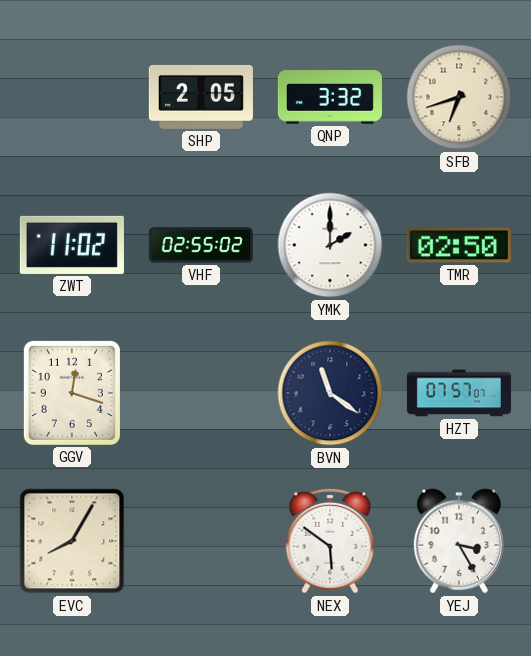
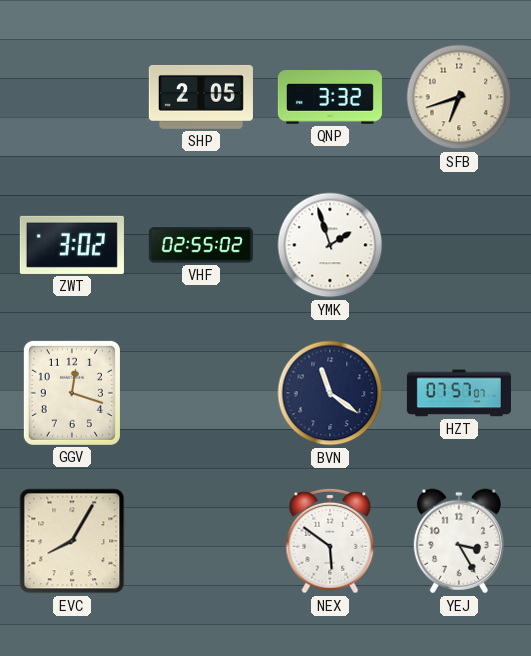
ZWT: 11:02 -> 3:02
YMK: 2:00 -> 1:57
TMR: 02:50 -> none
